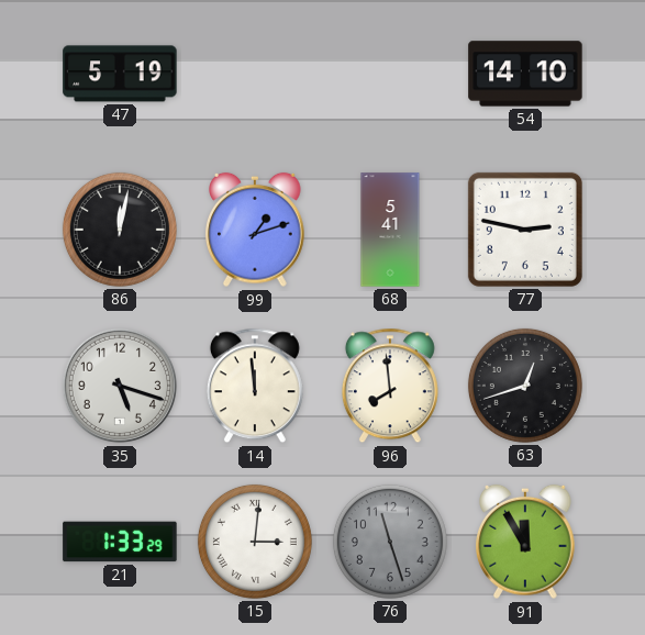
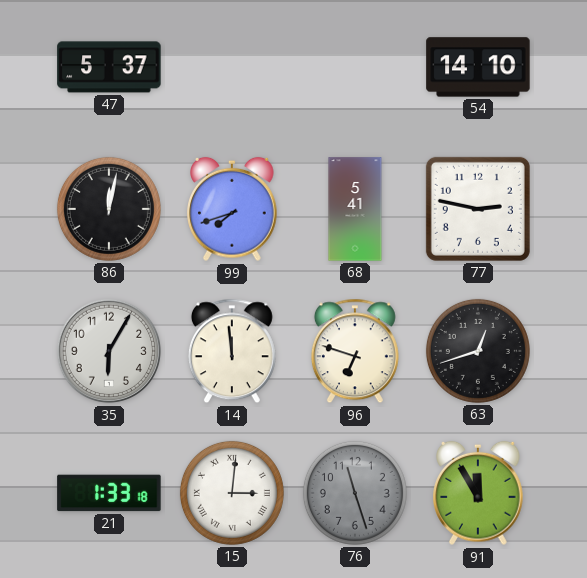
47: 5:19 -> 5:37
99: 1:12 -> 7:42
35: 5:18 -> 6:05
96: 7:59 -> 6:48
21: 1:33:29 -> 1:33:18
